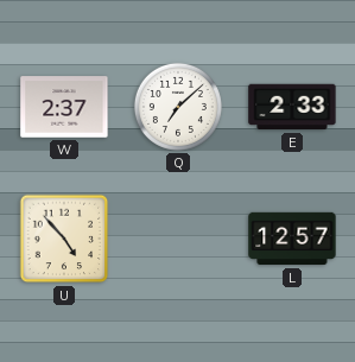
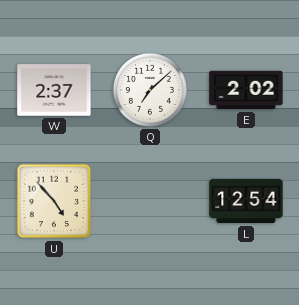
E: 2:33 -> 2:02
L: 12:57 -> 12:54
